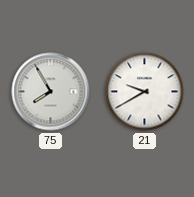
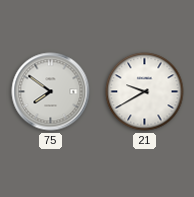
75: 7:55 -> 7:51
